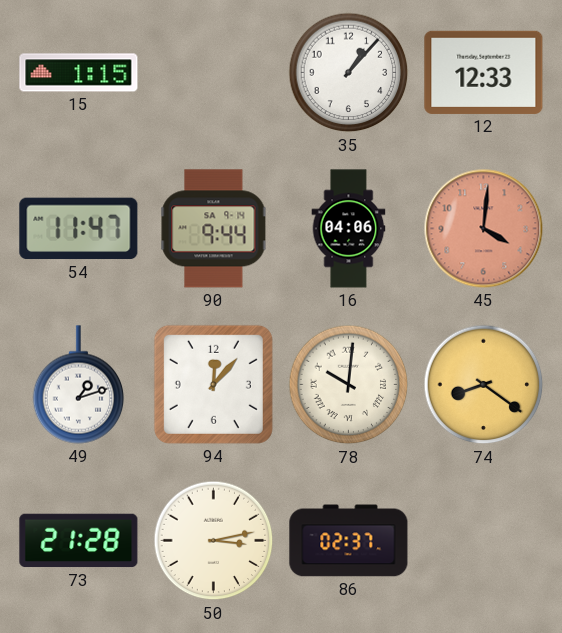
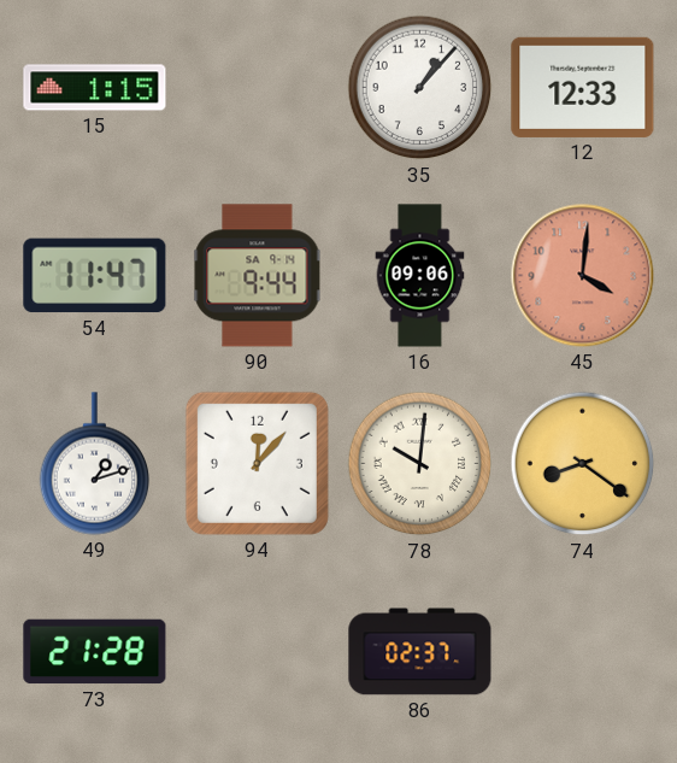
16: 04:06 -> 09:06
50: 3:13 -> none
